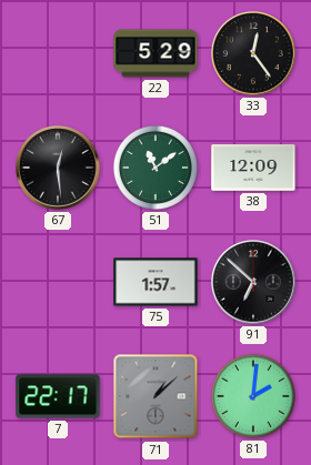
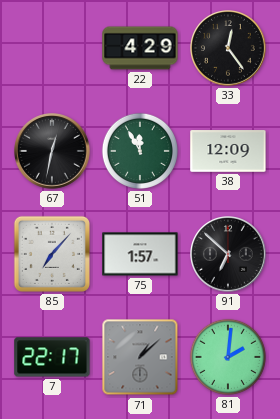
22: 5:29 -> 4:29
67: 12:29 -> 12:32
51: 11:09 -> 11:55
85: none -> 7:07
